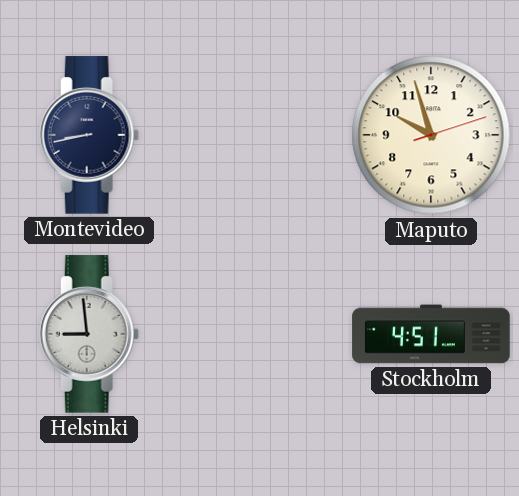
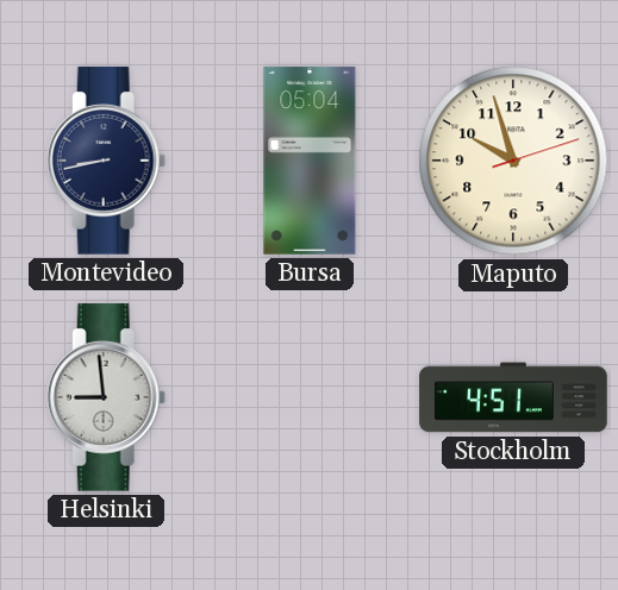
Bursa: none -> 05:04
